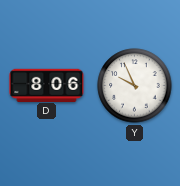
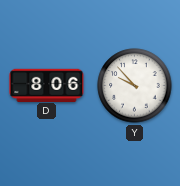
Y: 9:56 -> 9:53
